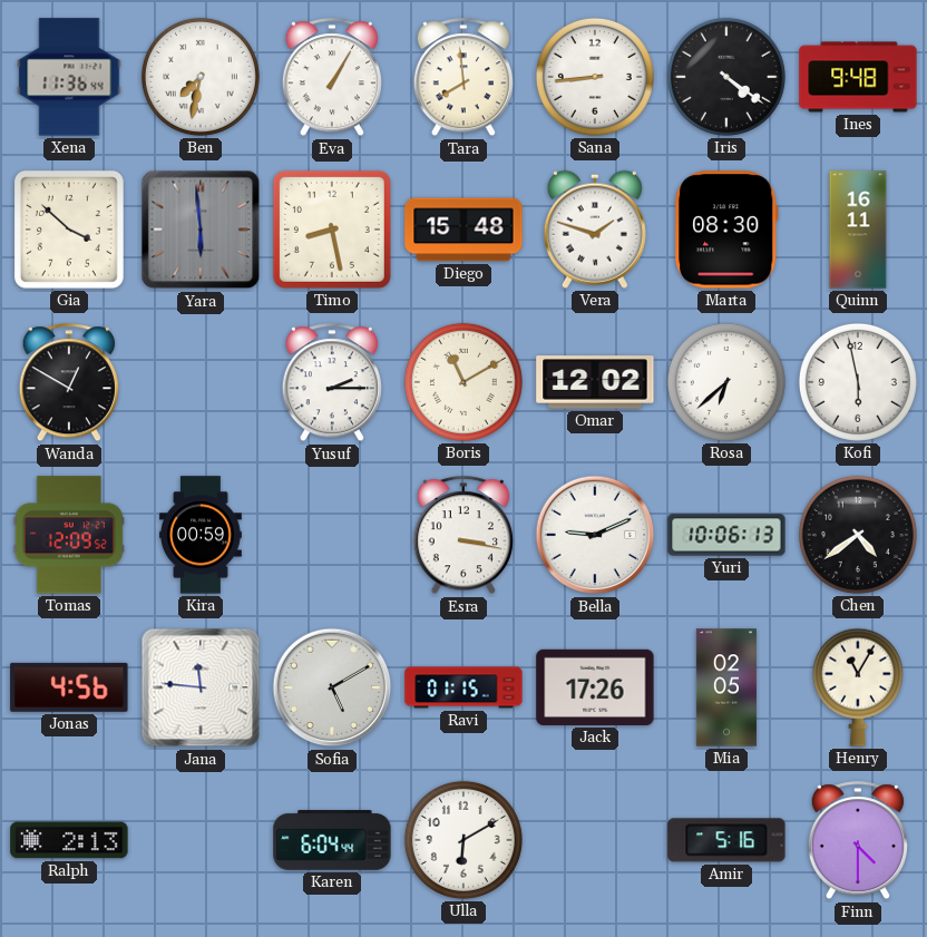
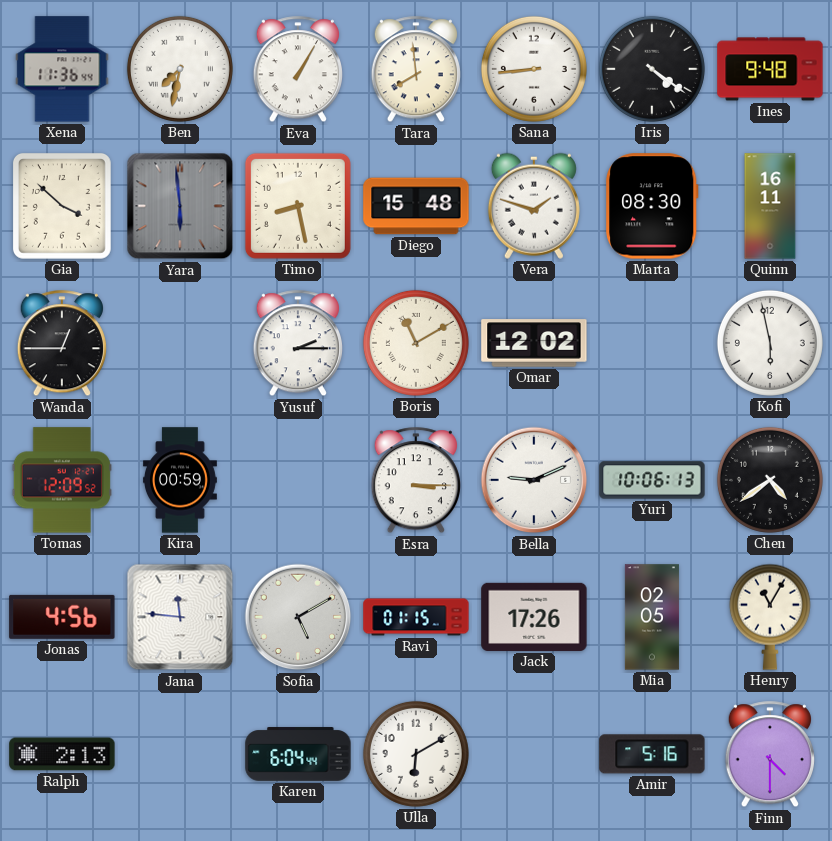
Wanda: 12:50 -> 12:45
Rosa: 6:38 -> none
Esra: 3:17 -> 3:15
